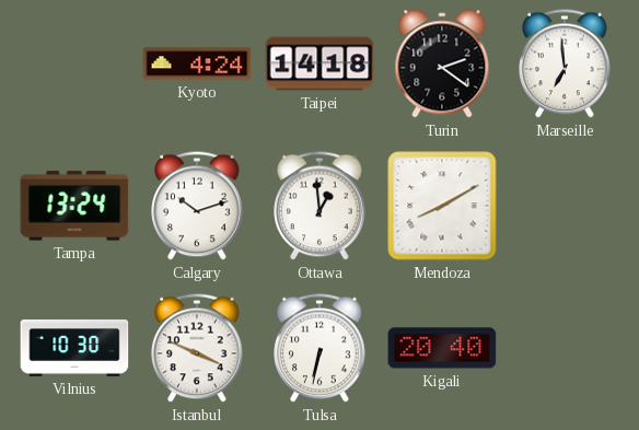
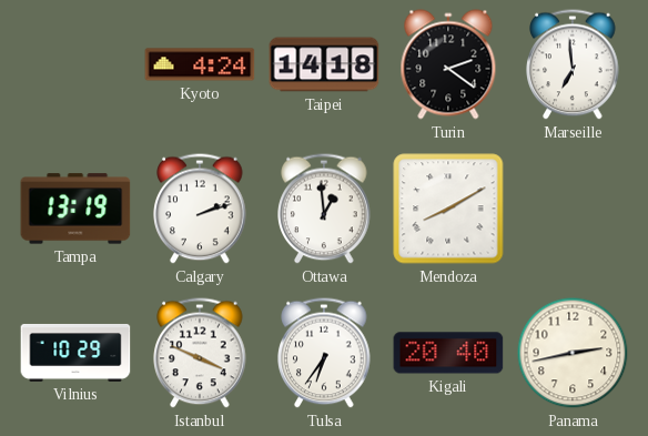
Tampa: 13:24 -> 13:19
Calgary: 10:12 -> 2:12
Vilnius: 10:30 -> 10:29
Tulsa: 6:32 -> 6:36
Panama: none -> 2:43
